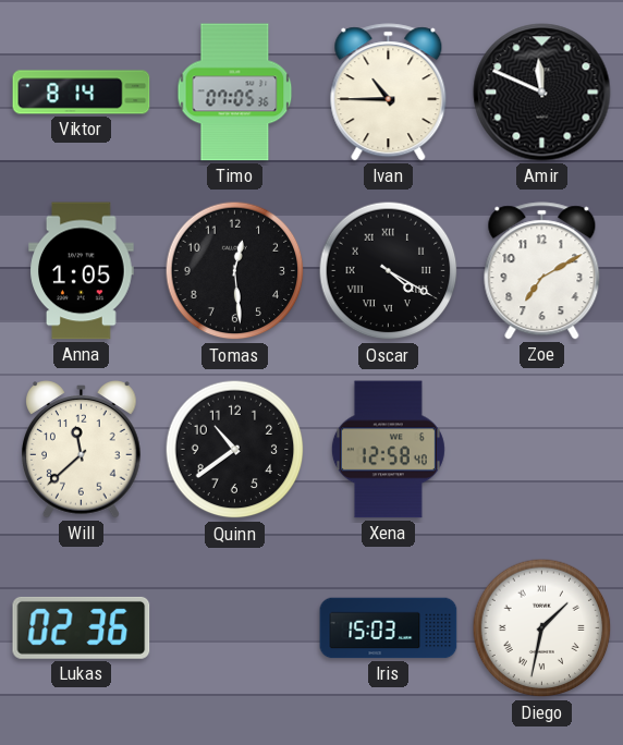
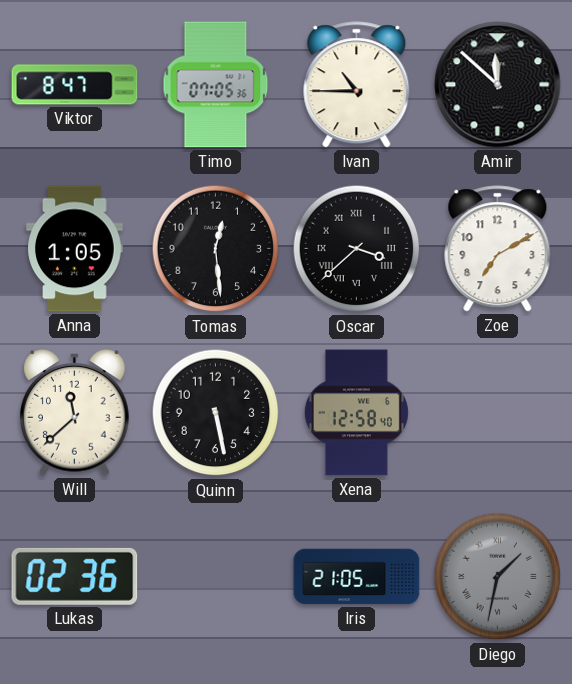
Viktor: 8:14 -> 8:47
Amir: 11:49 -> 11:52
Oscar: 4:20 -> 3:38
Quinn: 10:39 -> 5:28
Iris: 15:03 -> 21:05
Diego dial: white -> grey
